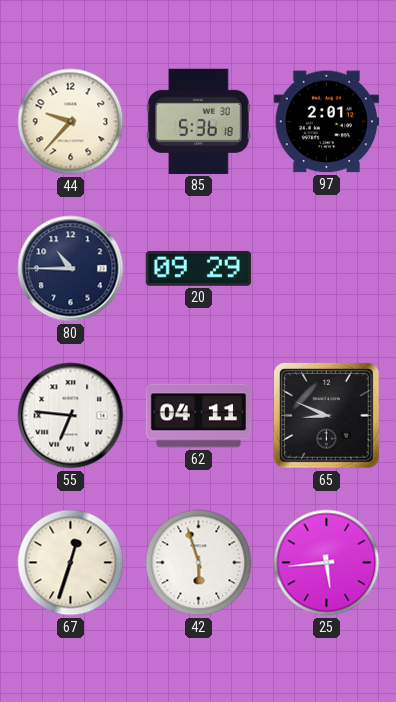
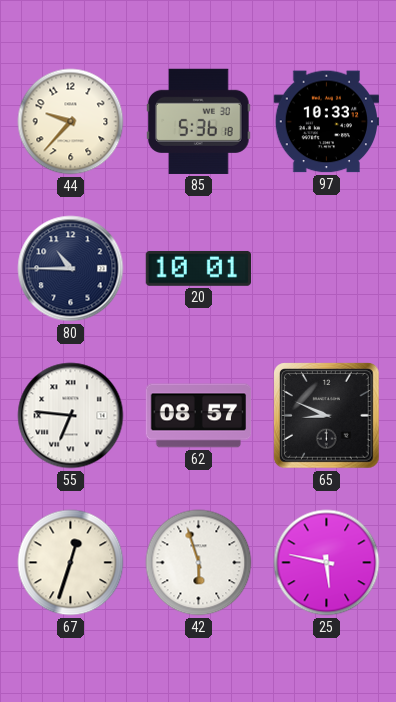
97: 2:01 -> 10:33
20: 09:29 -> 10:01
62: 04:11 -> 08:57
25: 5:44 -> 5:47
